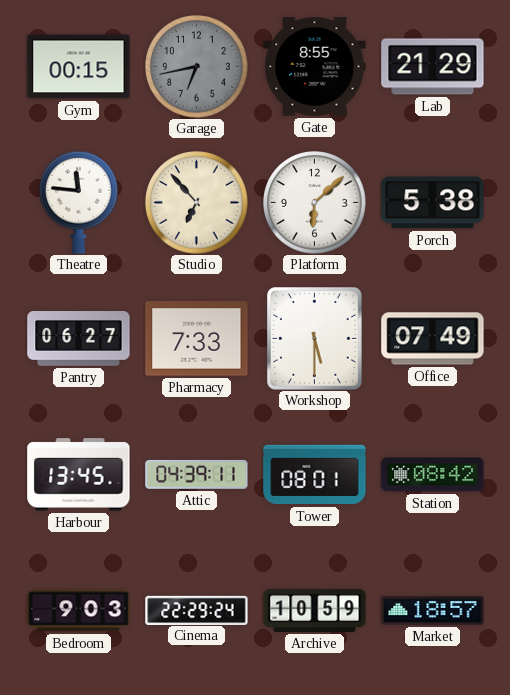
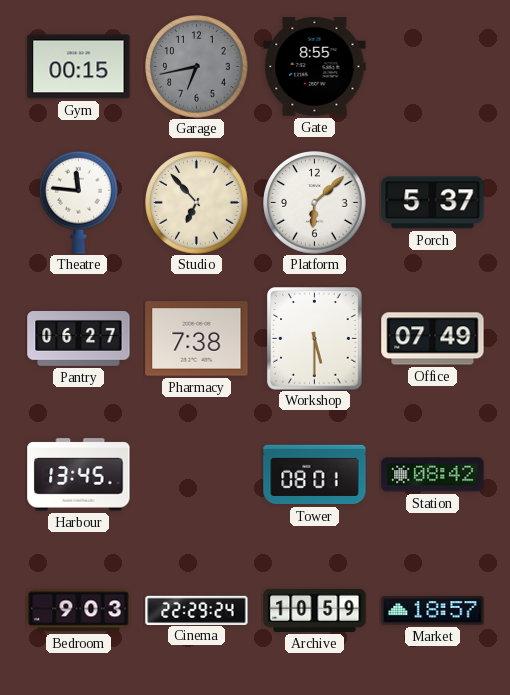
Lab: 21:29 -> none
Porch: 5:38 -> 5:37
Pharmacy: 7:33 -> 7:38
Attic: 04:39 -> none
